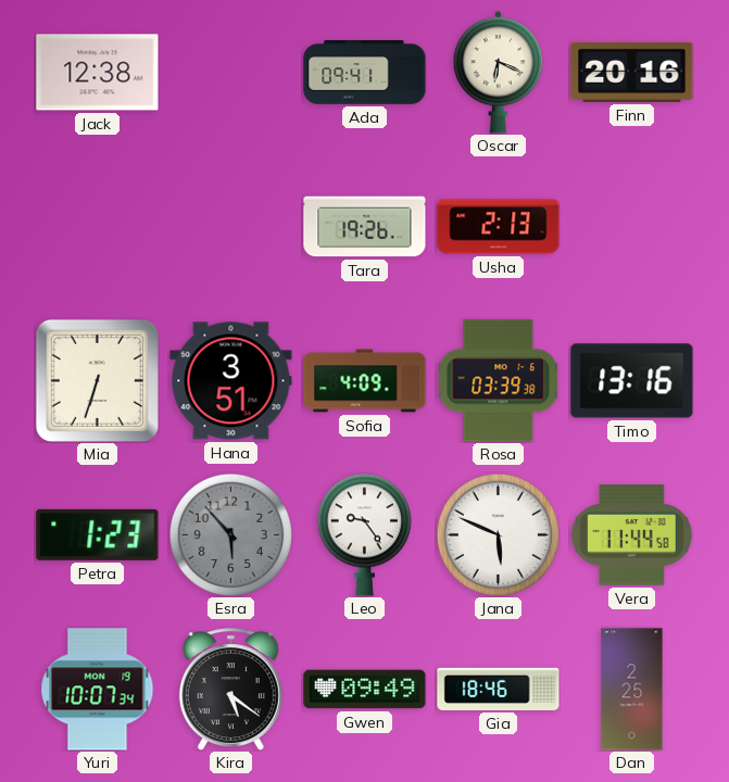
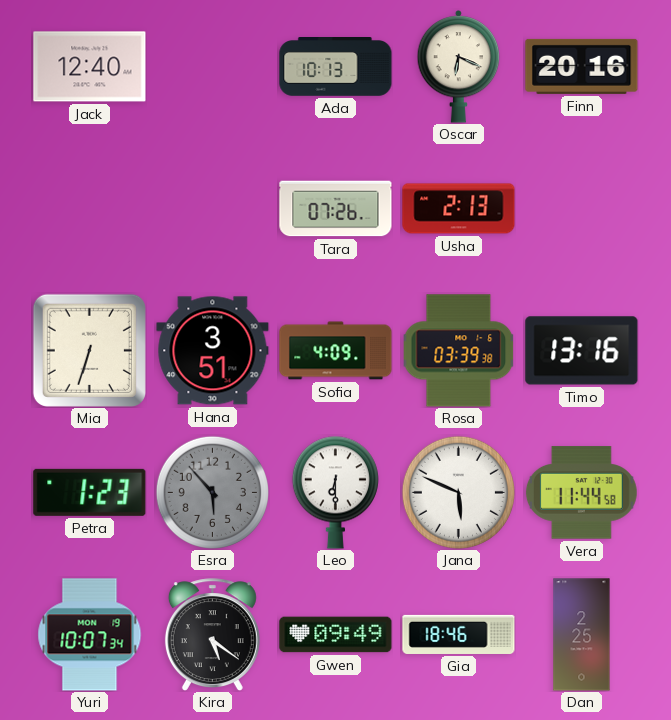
Jack: 12:38 -> 12:40
Ada: 09:41 -> 10:13
Tara: 19:26 -> 07:26
Leo: 9:24 -> 6:30
